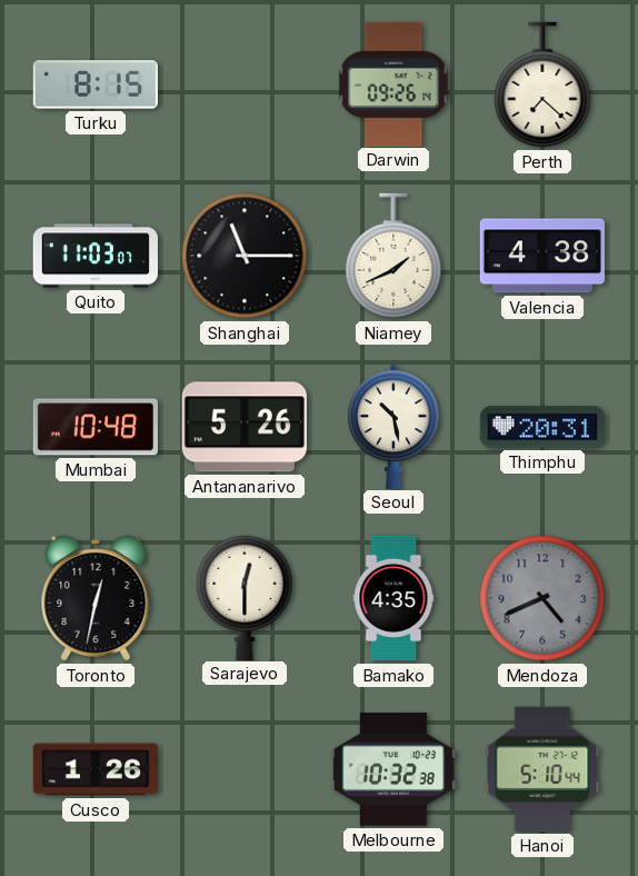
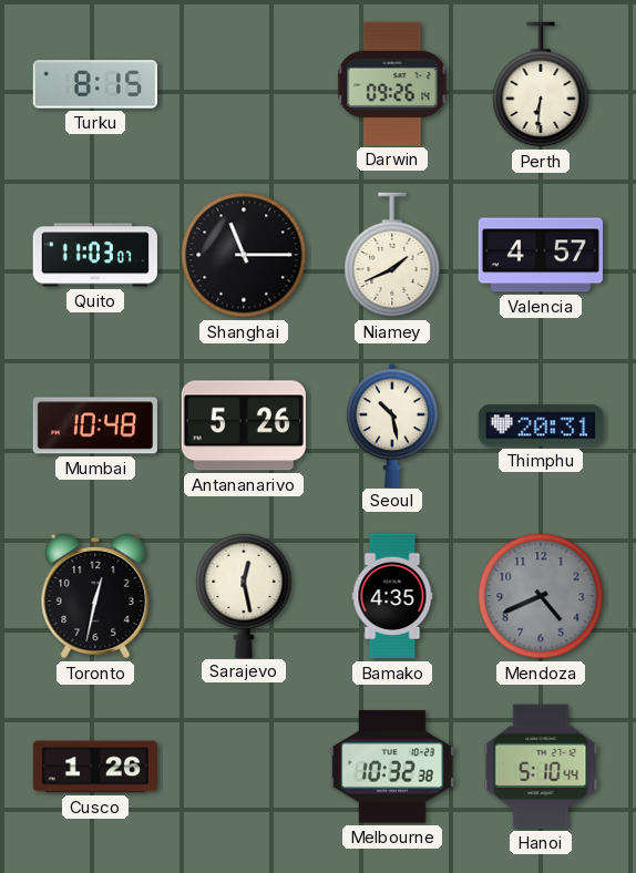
Perth: 7:22 -> 6:31
Valencia: 4:38 -> 4:57
Sarajevo: 12:30 -> 12:28
